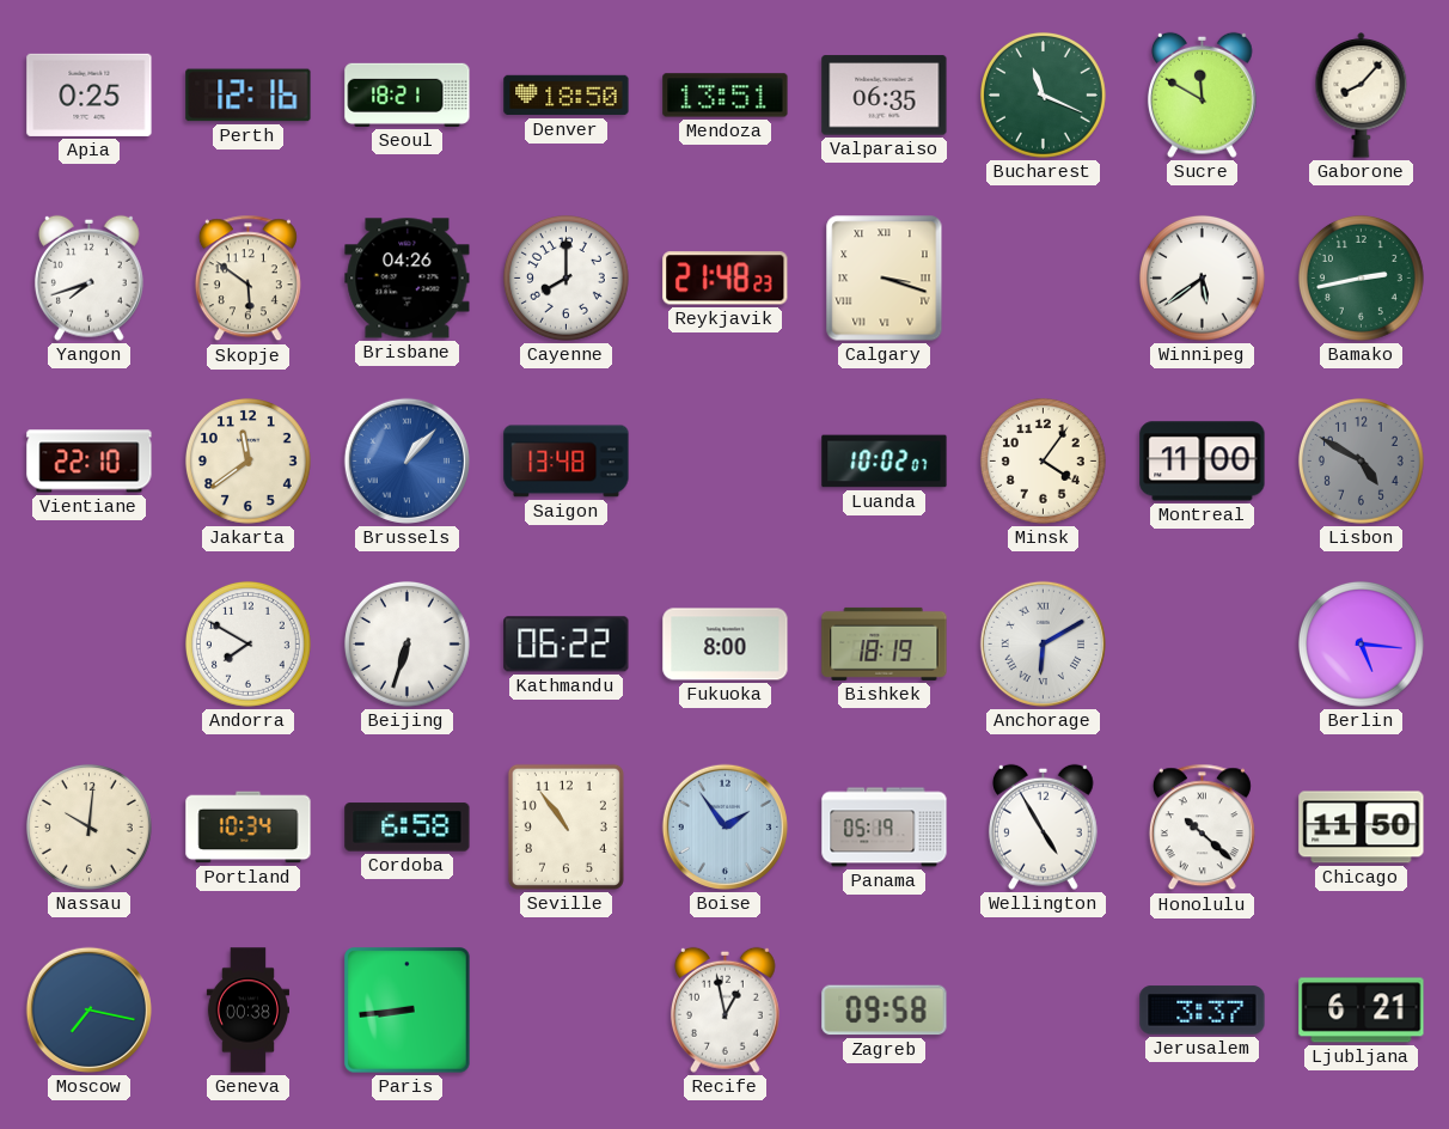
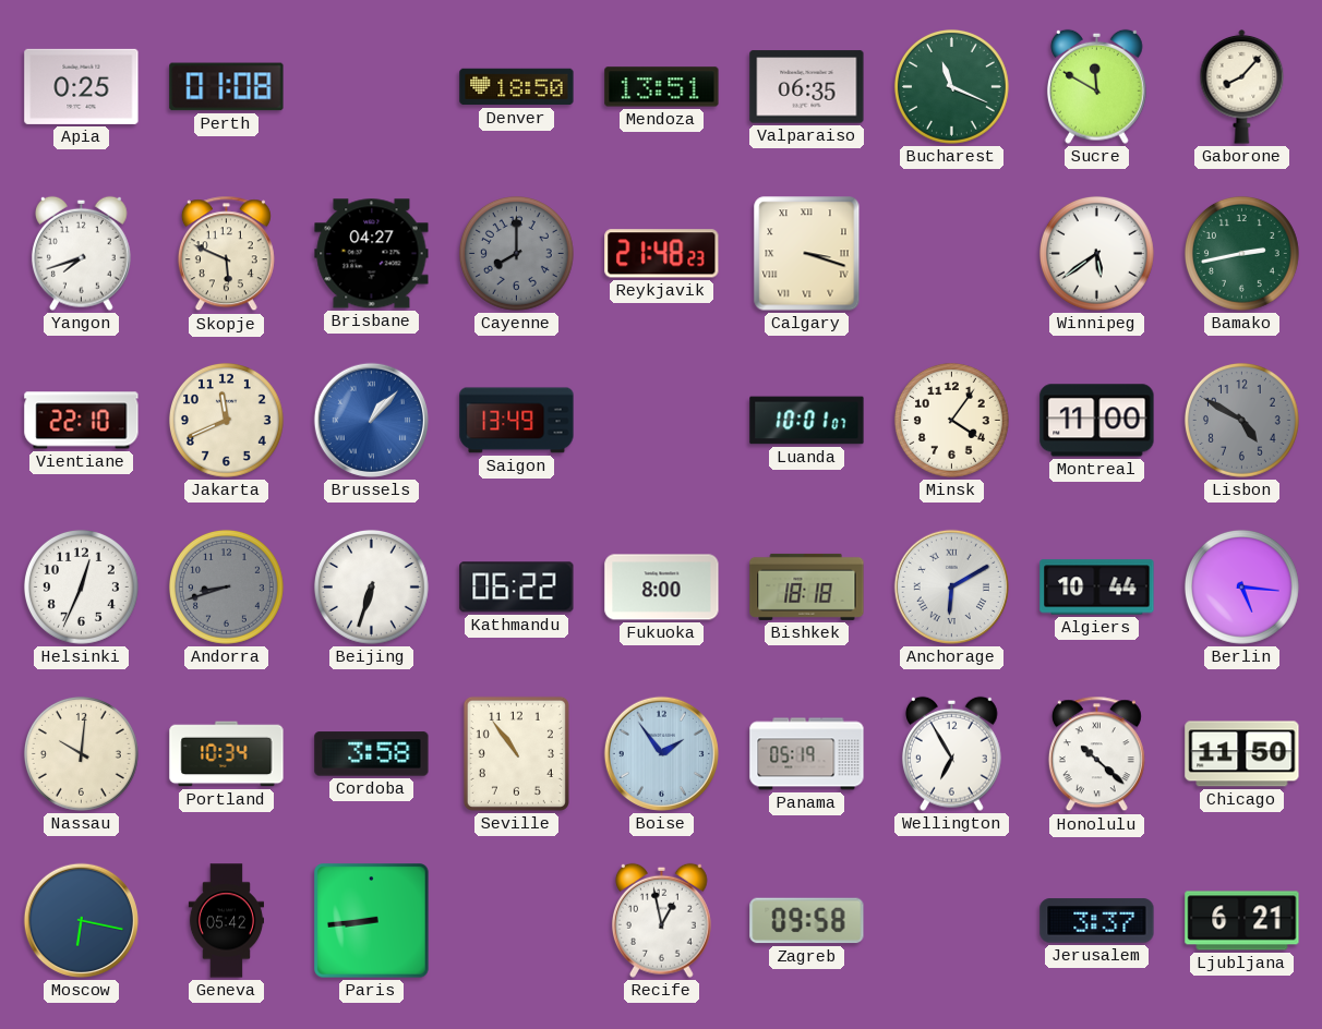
Perth: 12:16 -> 01:08
Seoul: 18:21 -> none
Skopje: 5:51 -> 5:49
Brisbane: 04:26 -> 04:27
Cayenne dial: white -> grey
Jakarta: 11:39 -> 11:41
Saigon: 13:48 -> 13:49
Luanda: 10:02 -> 10:01
Helsinki: none -> 12:34
Andorra: 7:50 -> 8:42
Andorra dial: white -> grey
Bishkek: 18:19 -> 18:18
Algiers: none -> 10:44
Cordoba: 6:58 -> 3:58
Wellington: 4:55 -> 6:55
Moscow: 7:17 -> 6:17
Geneva: 00:38 -> 05:42
